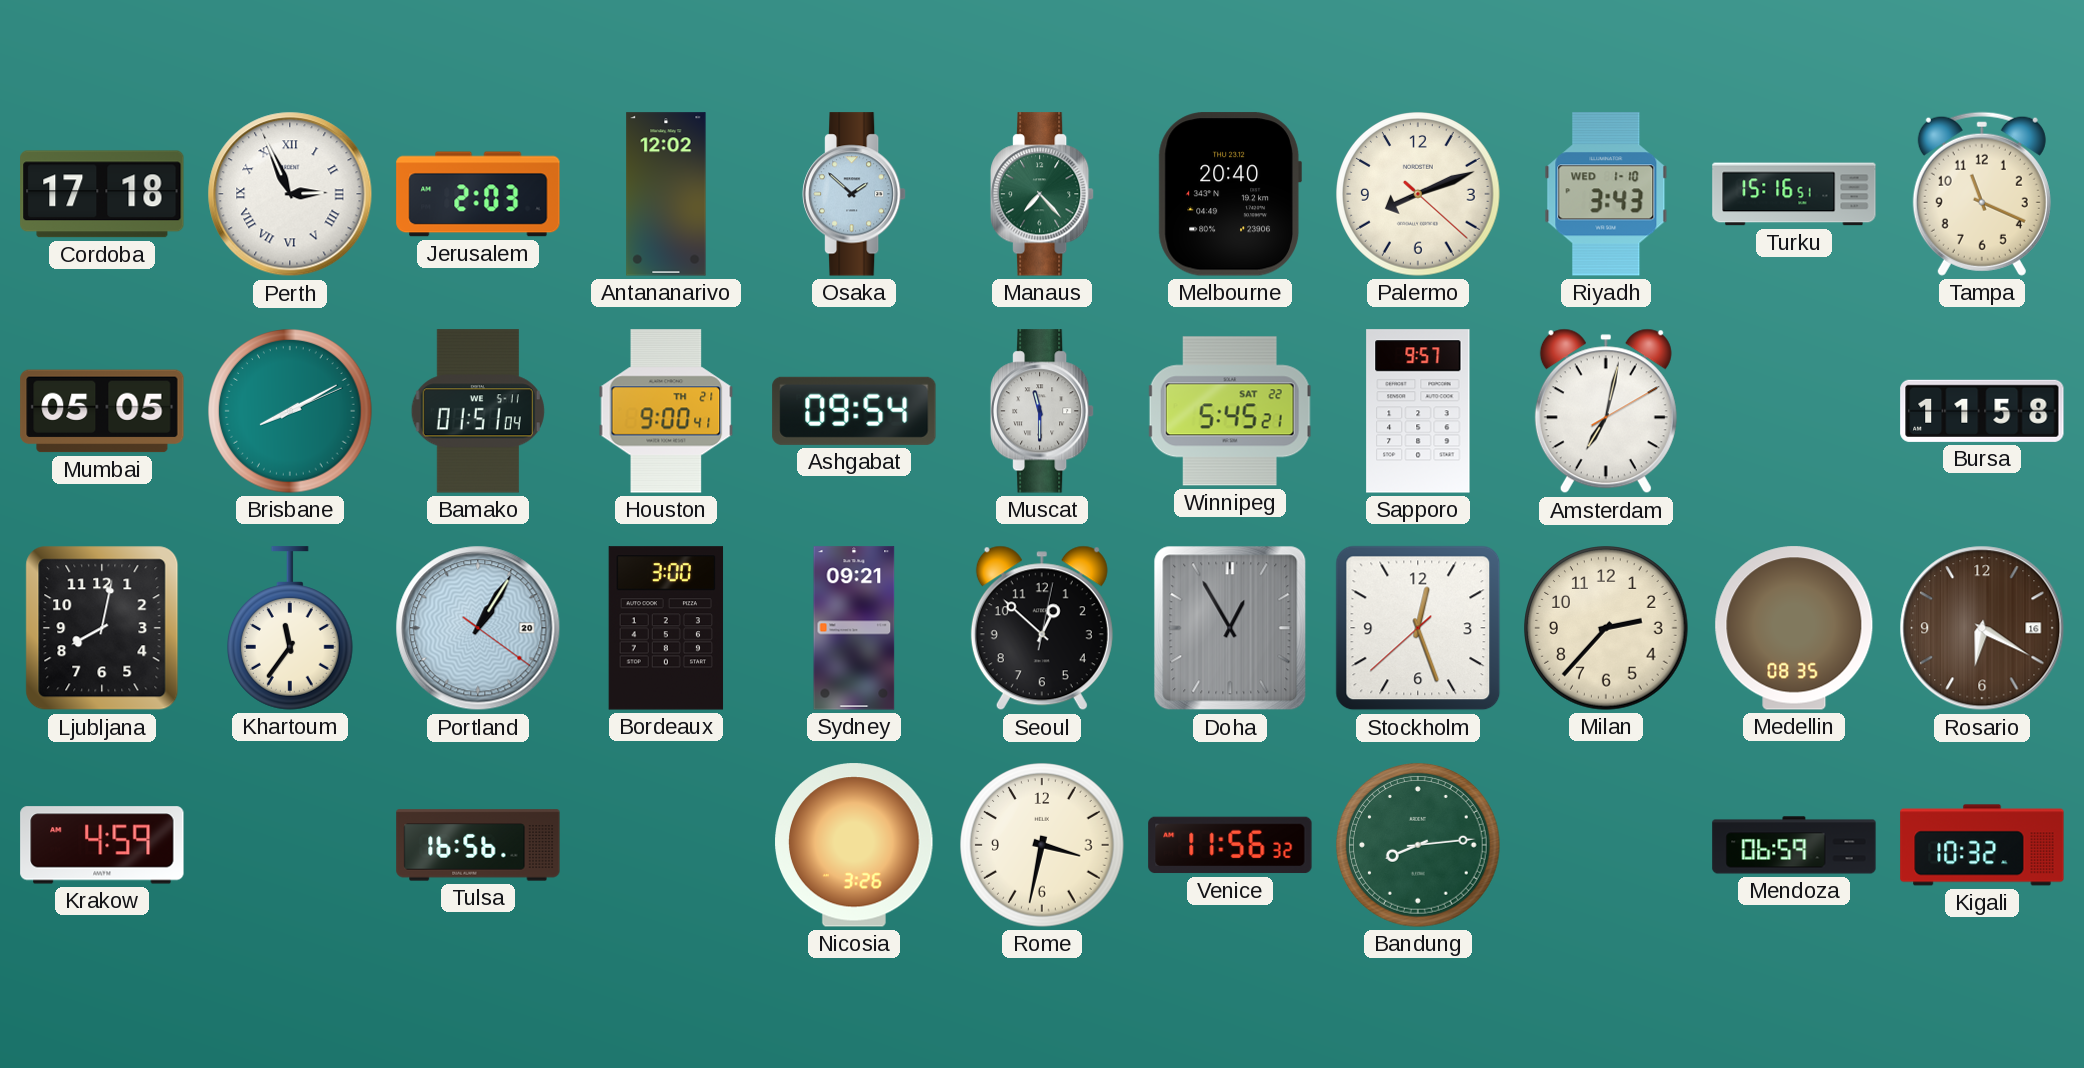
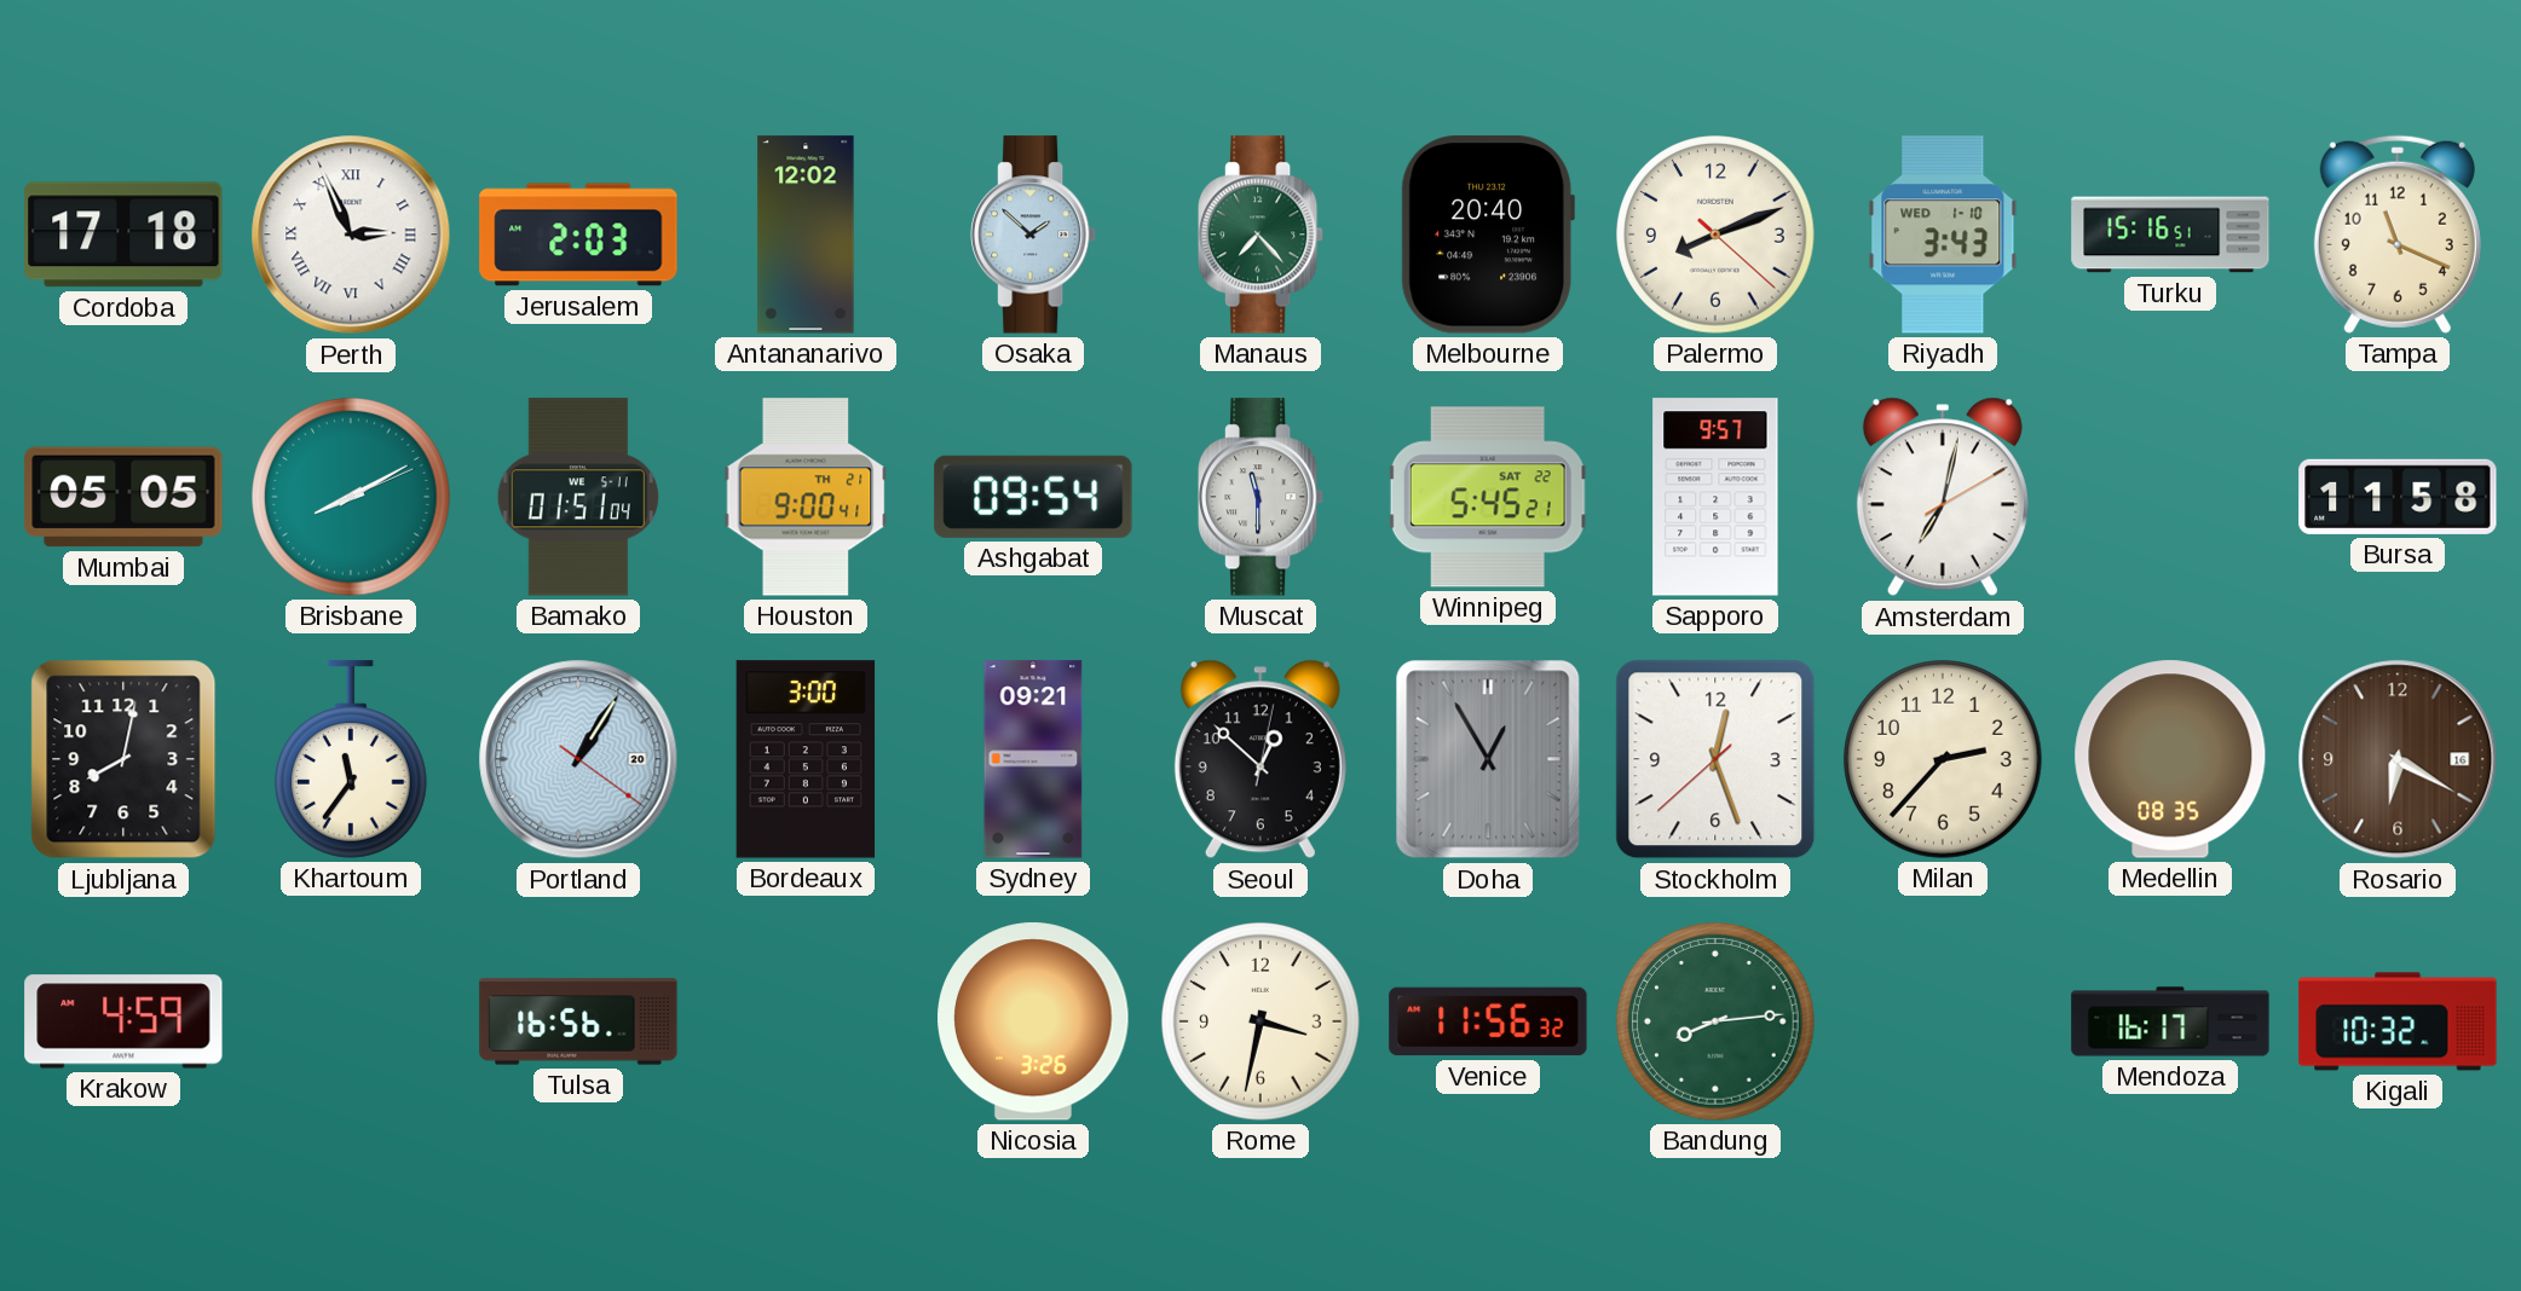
Mendoza: 06:59 -> 16:17
